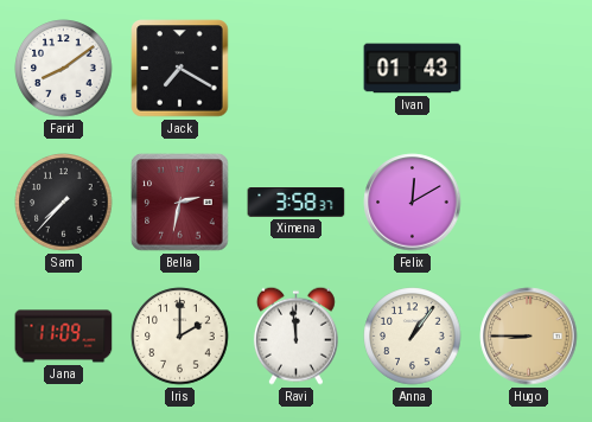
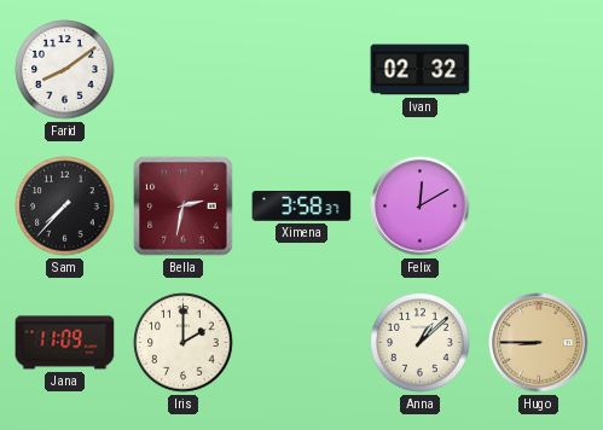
Jack: 7:20 -> none
Ivan: 01:43 -> 02:32
Ravi: 11:59 -> none
Anna: 1:06 -> 1:08
